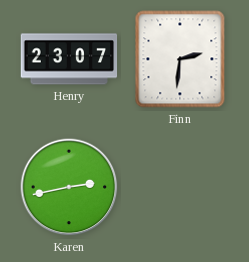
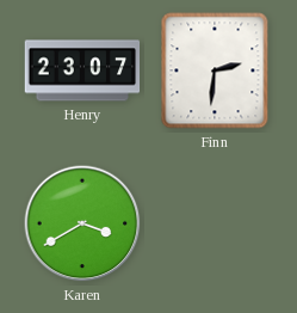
Karen: 2:43 -> 3:40
